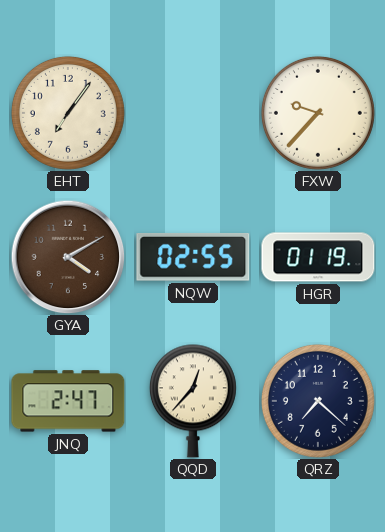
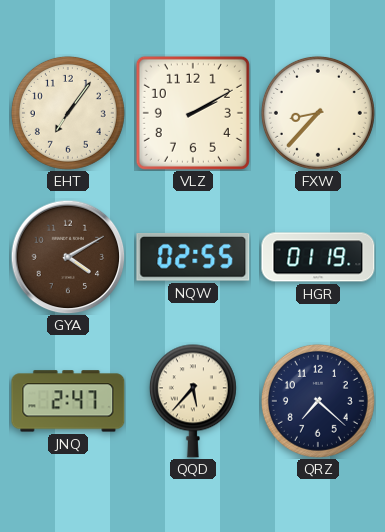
VLZ: none -> 2:10
FXW: 9:37 -> 8:37
QQD: 12:37 -> 5:37
